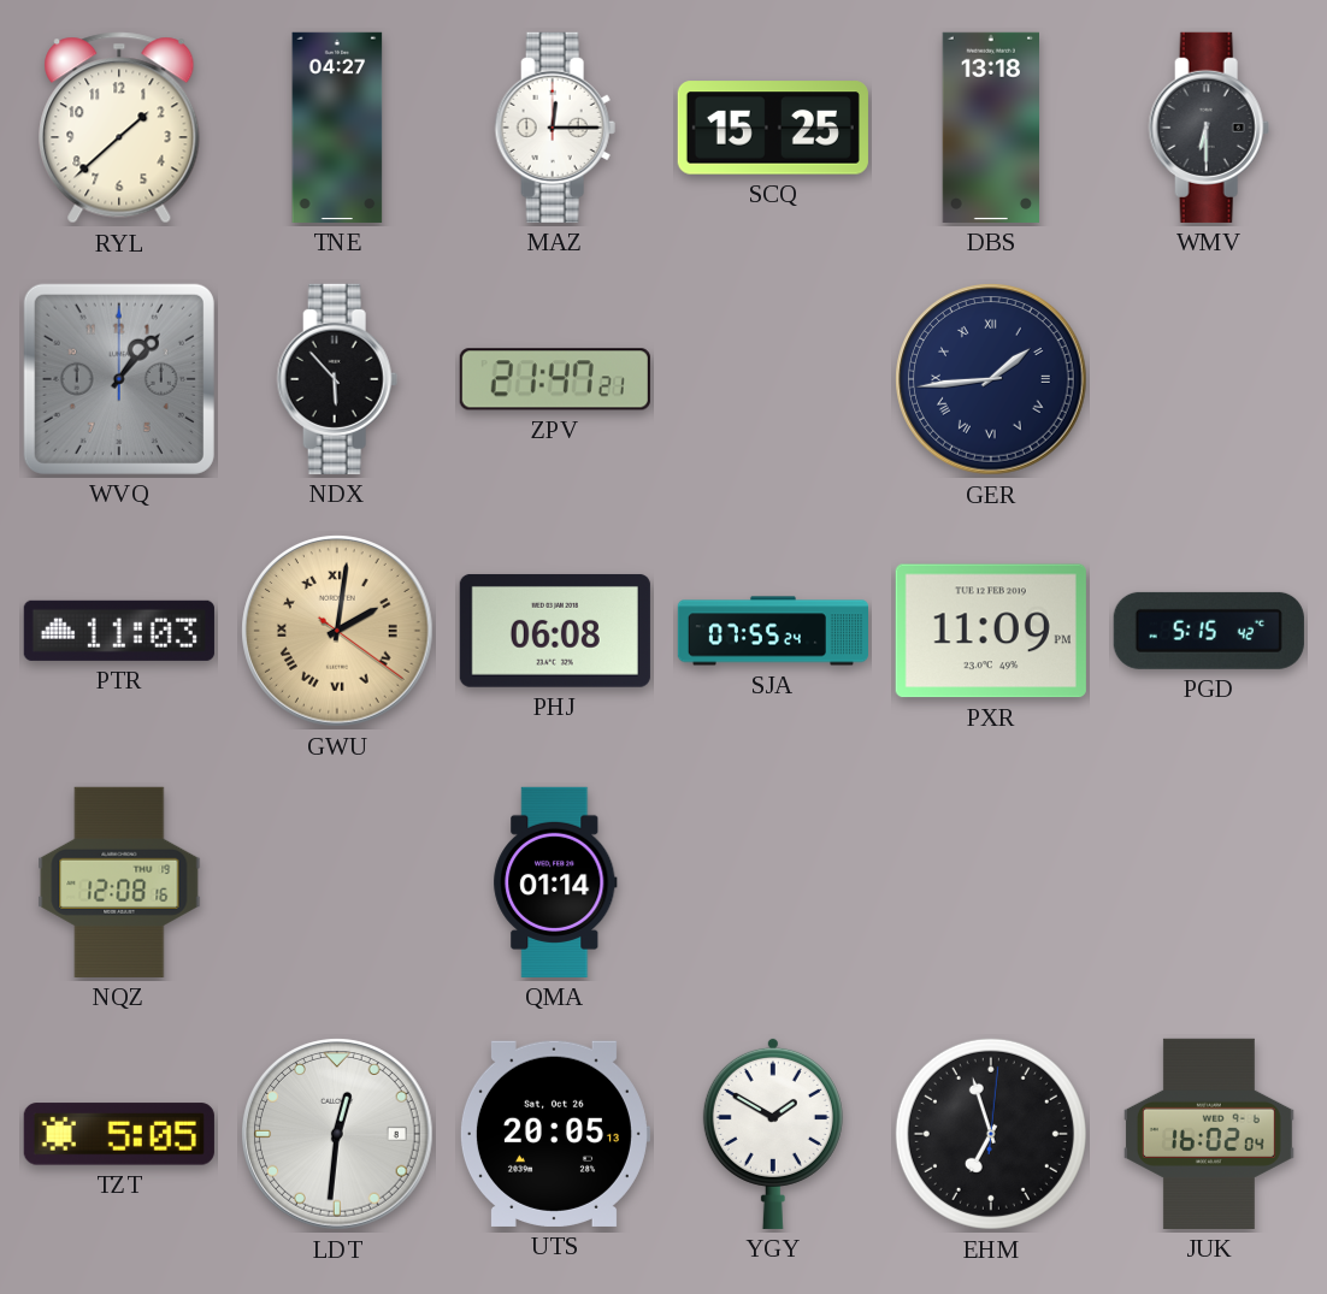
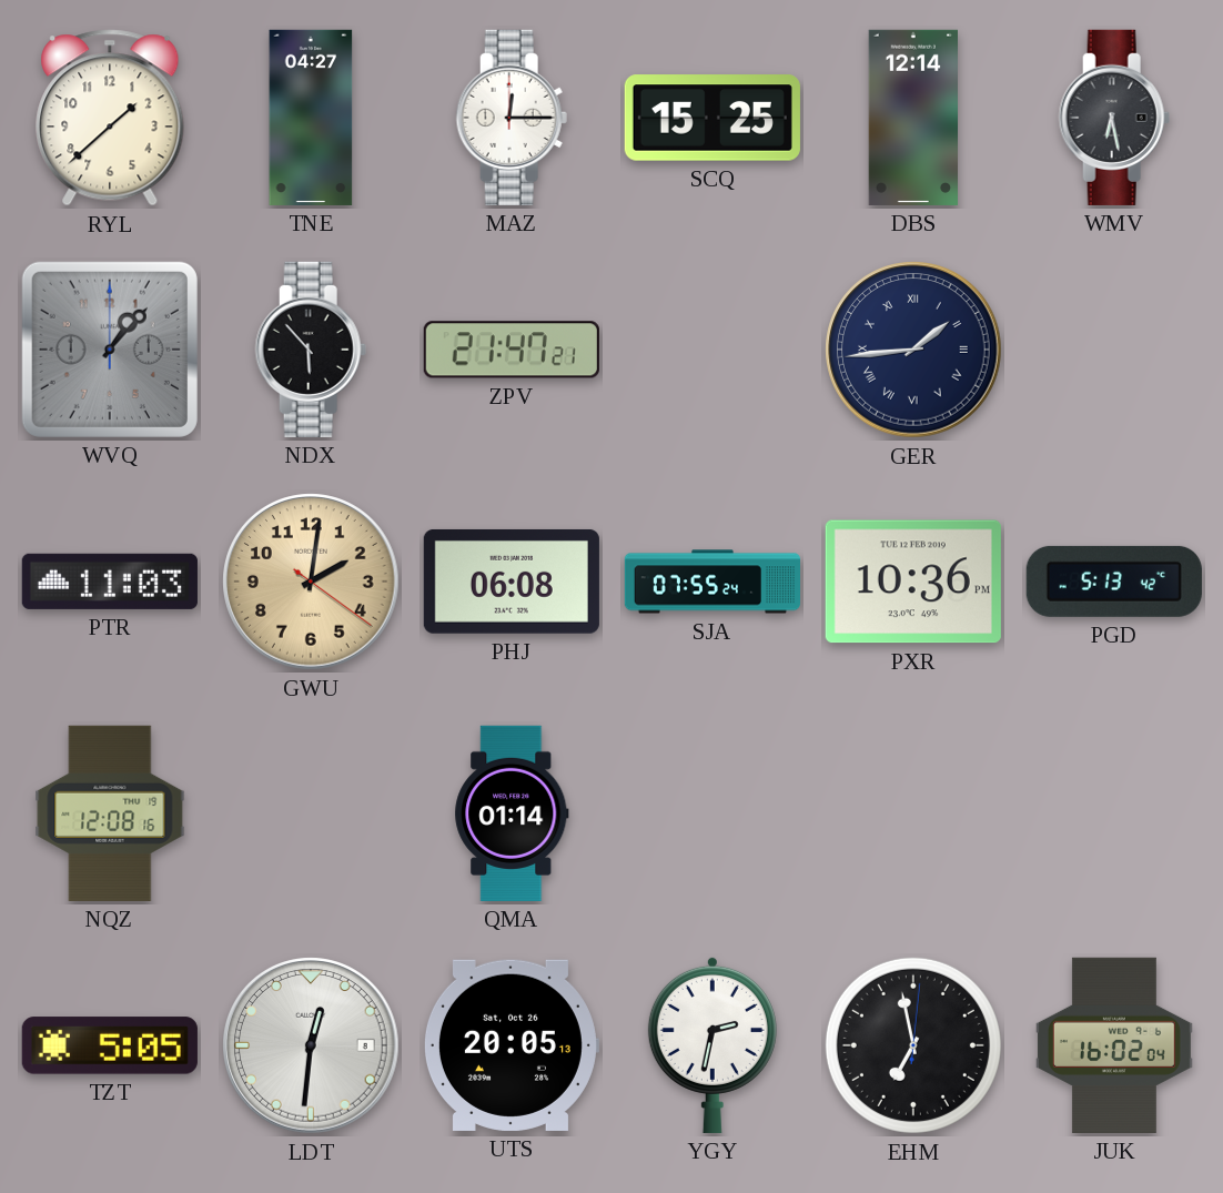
DBS: 13:18 -> 12:14
WMV: 6:30 -> 6:28
GWU numerals: Roman -> Arabic
PXR: 11:09 -> 10:36
PGD: 5:15 -> 5:13
YGY: 1:50 -> 2:32
EHM: 6:57 -> 6:58
